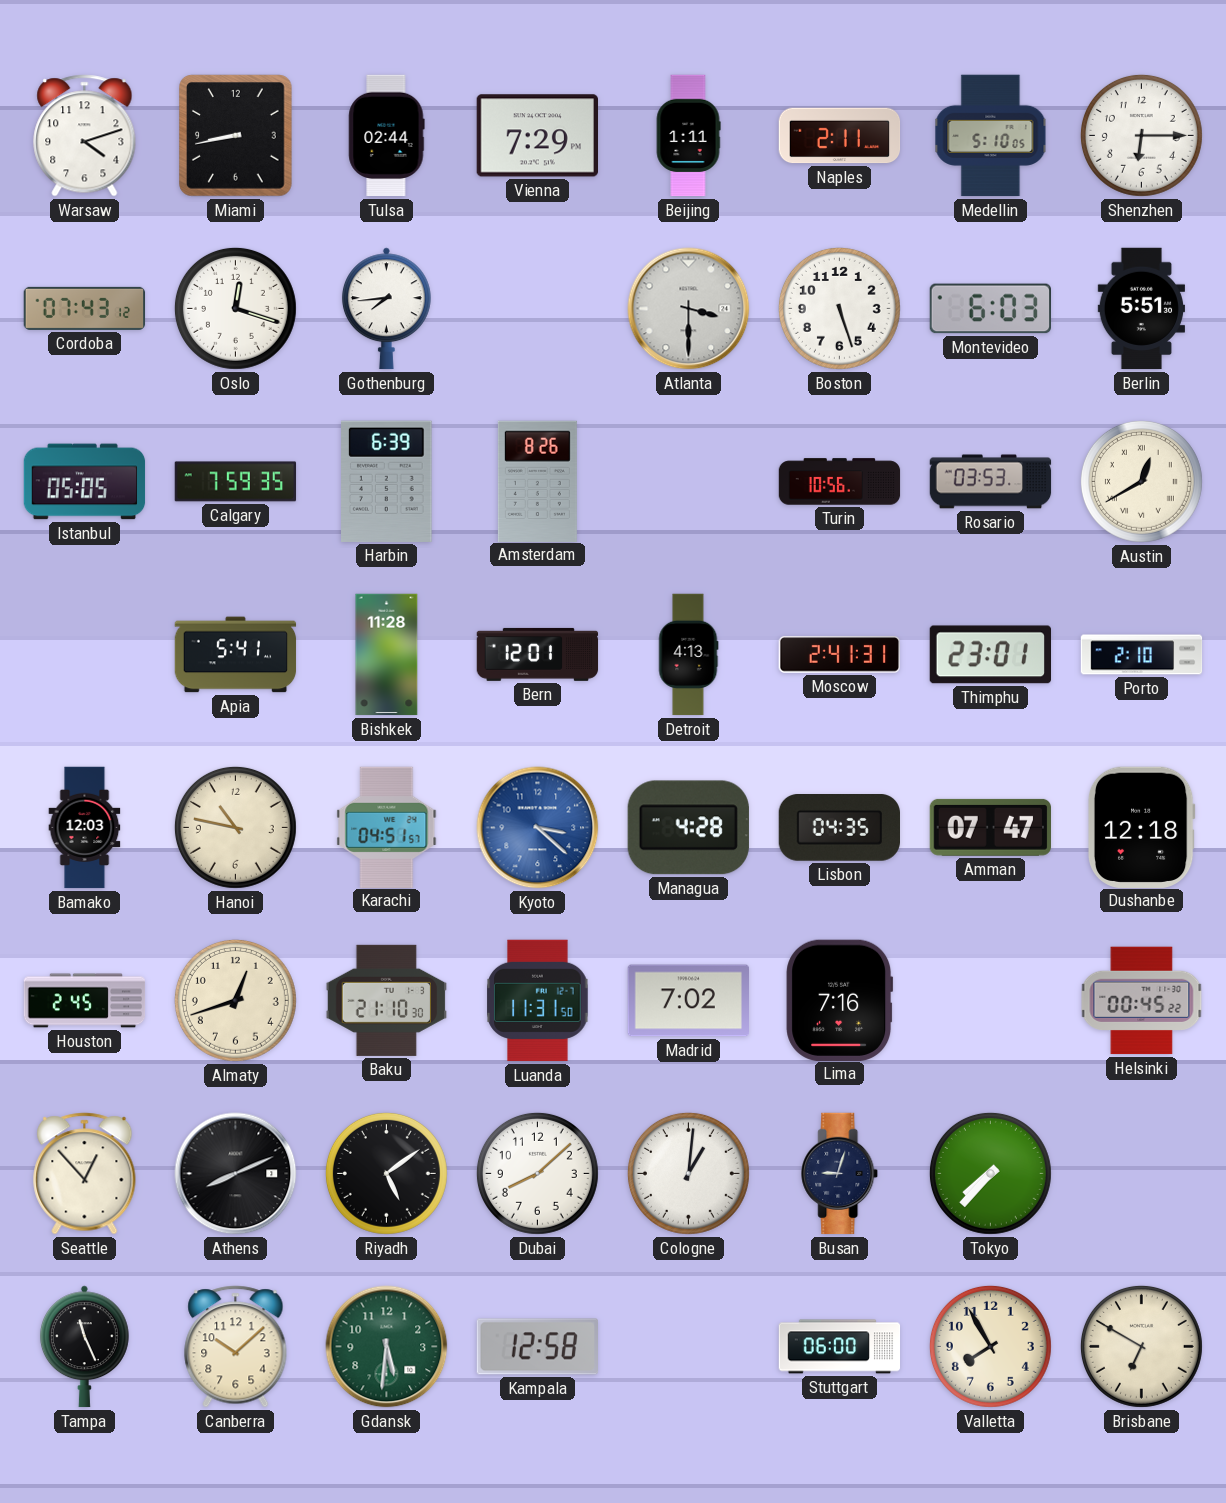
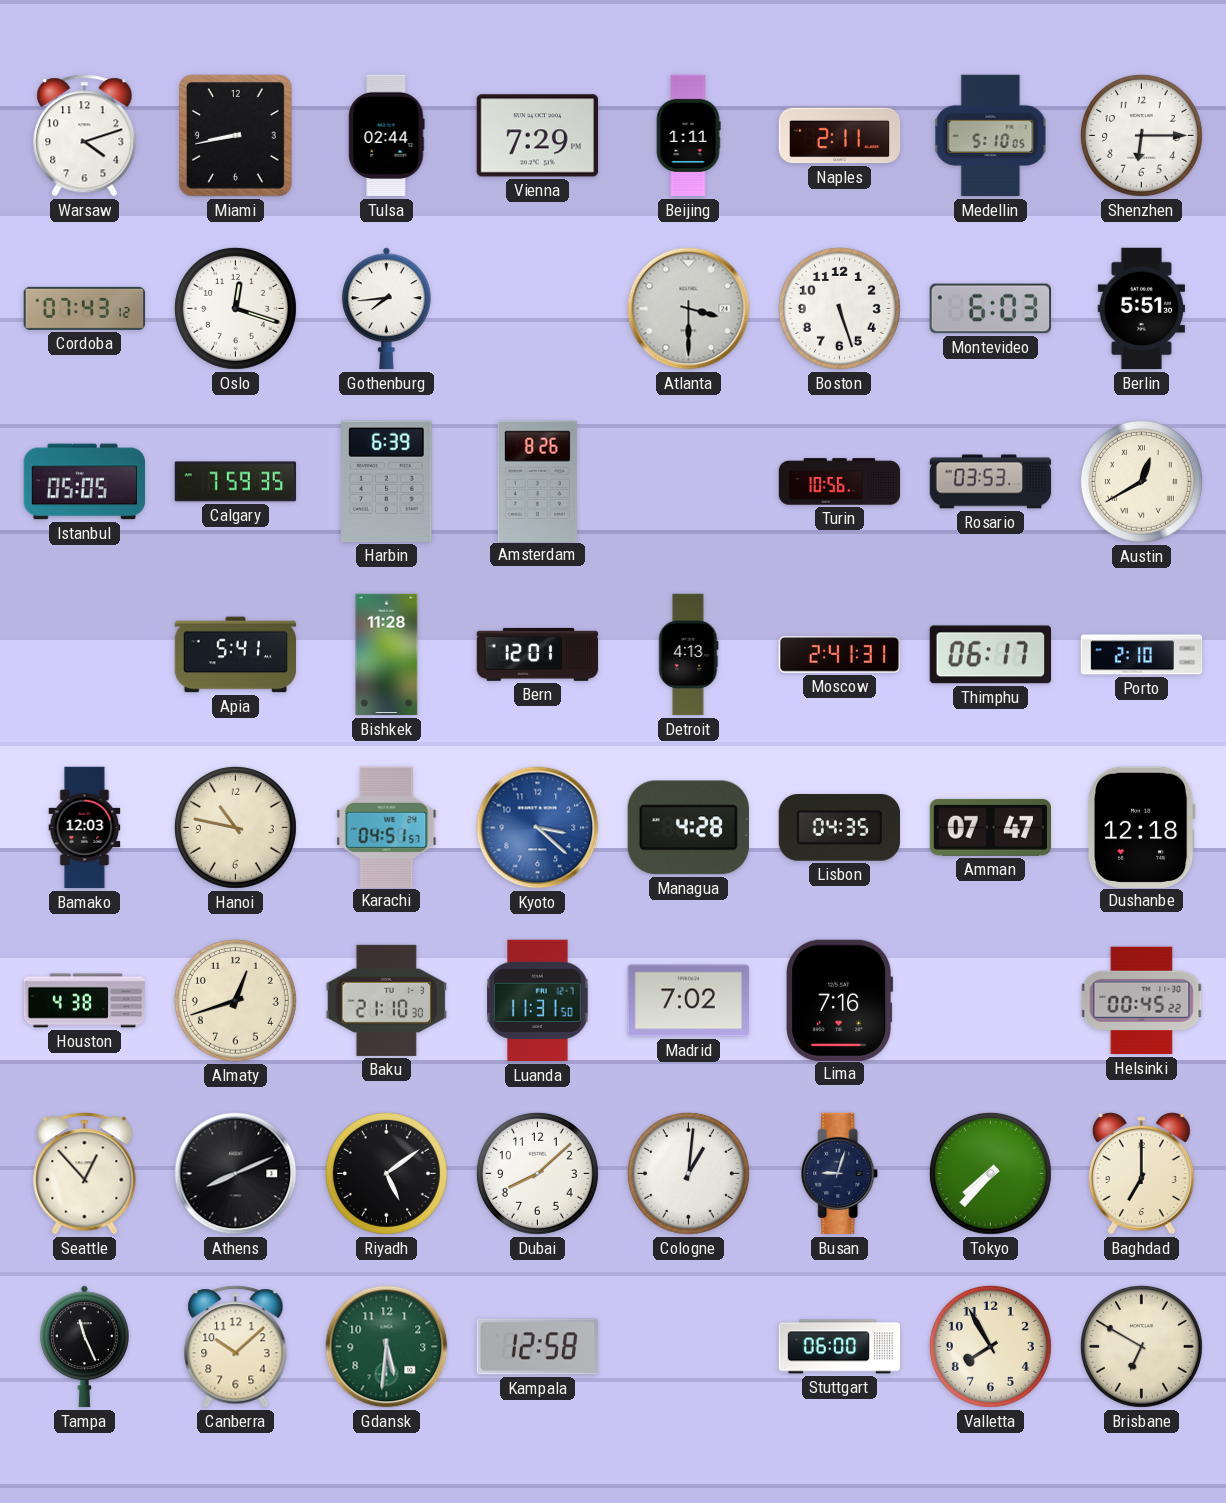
Thimphu: 23:01 -> 06:17
Houston: 2:45 -> 4:38
Baghdad: none -> 7:00
